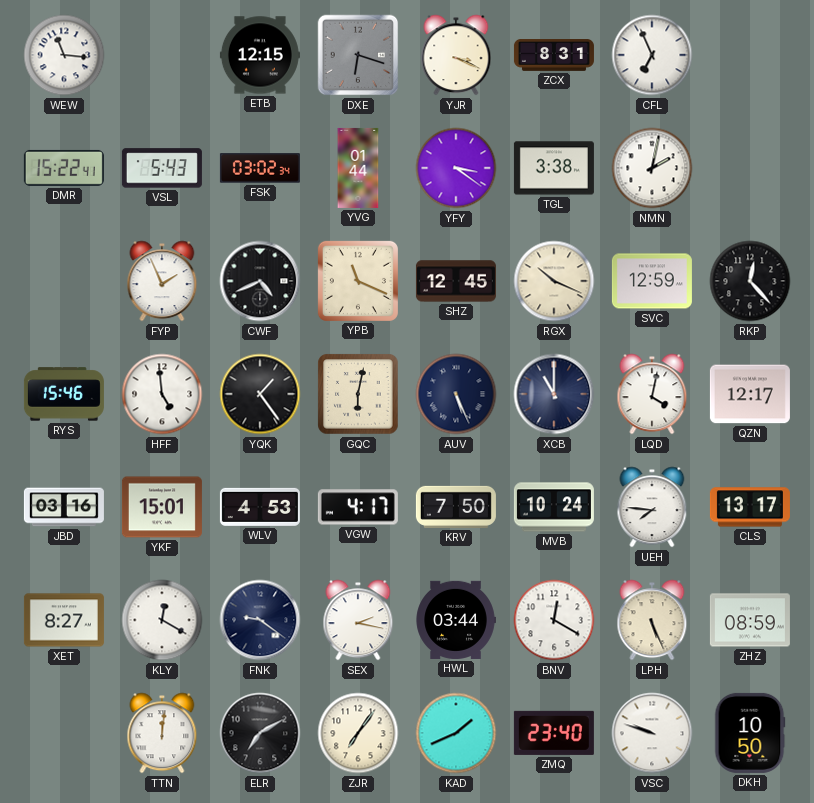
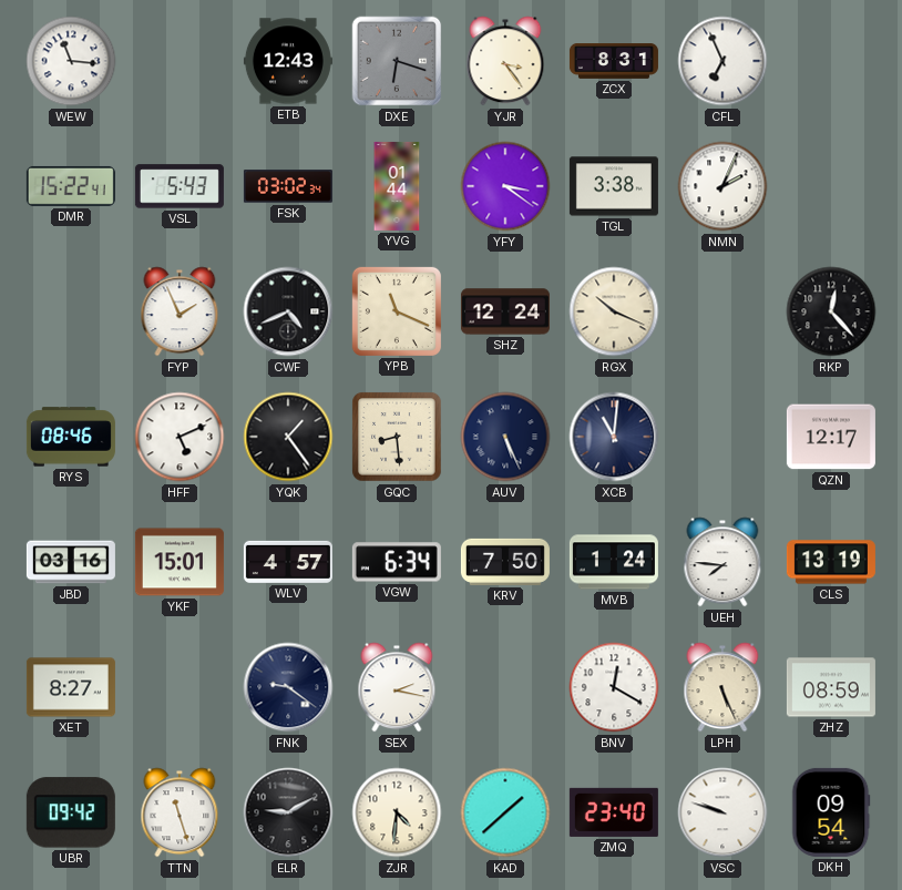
ETB: 12:15 -> 12:43
YJR: 3:19 -> 3:24
NMN: 2:02 -> 2:04
SHZ: 12:45 -> 12:24
SVC: 12:59 -> none
RYS: 15:46 -> 08:46
HFF: 4:59 -> 5:11
GQC: 6:02 -> 8:29
XCB: 11:00 -> 11:01
LQD: 4:02 -> none
WLV: 4:53 -> 4:57
VGW: 4:17 -> 6:34
MVB: 10:24 -> 1:24
CLS: 13:17 -> 13:19
KLY: 12:20 -> none
HWL: 03:44 -> none
UBR: none -> 09:42
TTN: 12:01 -> 11:27
ELR: 7:10 -> 9:10
ZJR: 7:06 -> 4:31
KAD: 1:41 -> 1:38
DKH: 10:50 -> 09:54
